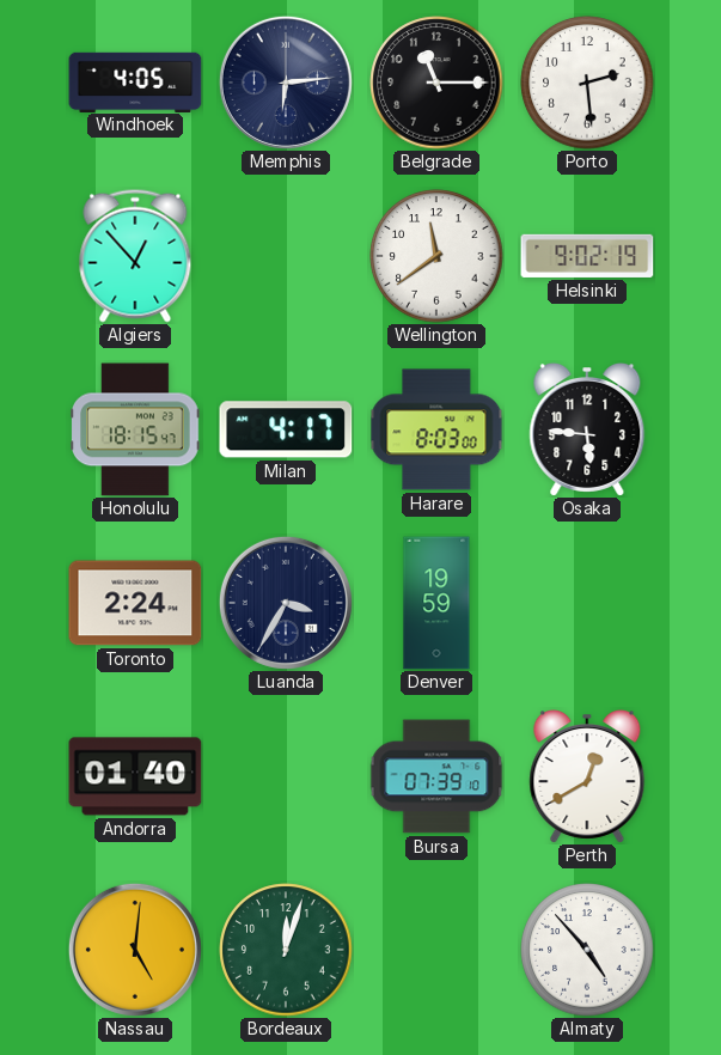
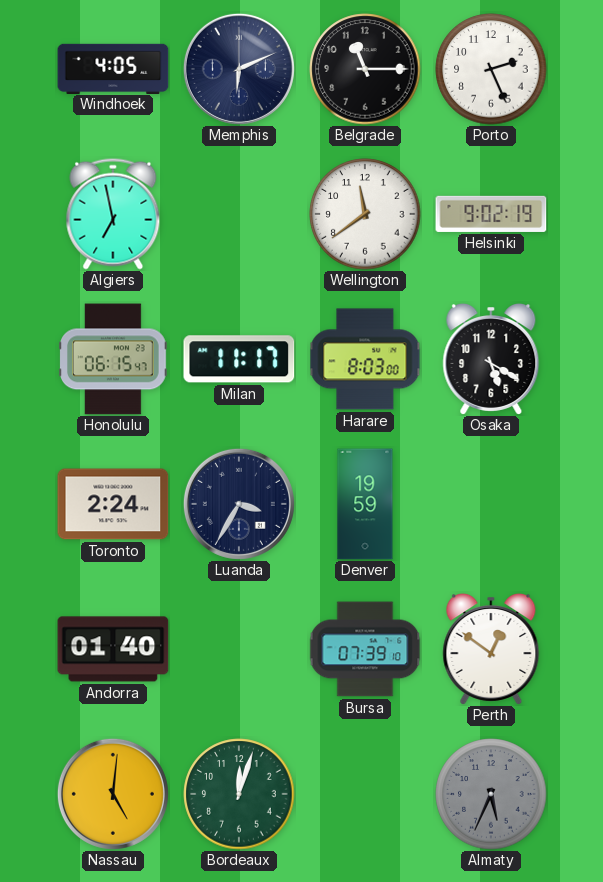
Memphis: 6:14 -> 6:11
Porto: 2:29 -> 2:26
Algiers: 12:53 -> 6:58
Honolulu: 18:15 -> 06:15
Milan: 4:17 -> 11:17
Osaka: 5:46 -> 5:20
Perth: 12:40 -> 12:51
Almaty: 4:53 -> 5:34
Almaty dial: white -> grey
